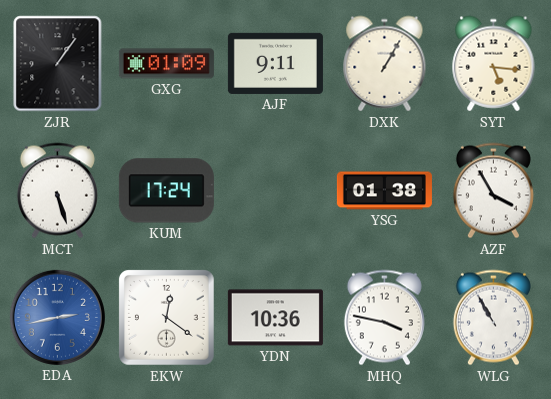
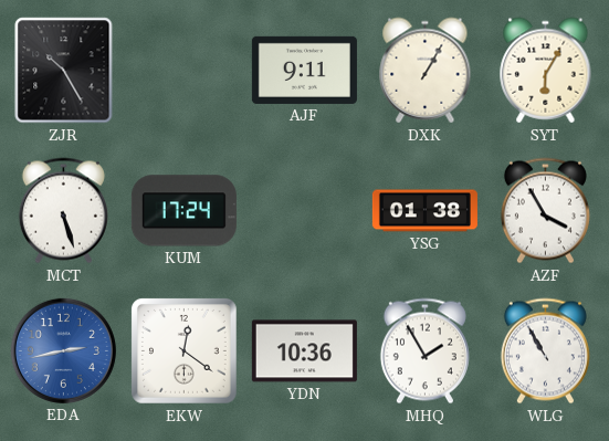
ZJR: 1:06 -> 10:25
GXG: 01:09 -> none
SYT: 5:16 -> 6:05
MHQ: 3:47 -> 1:55
